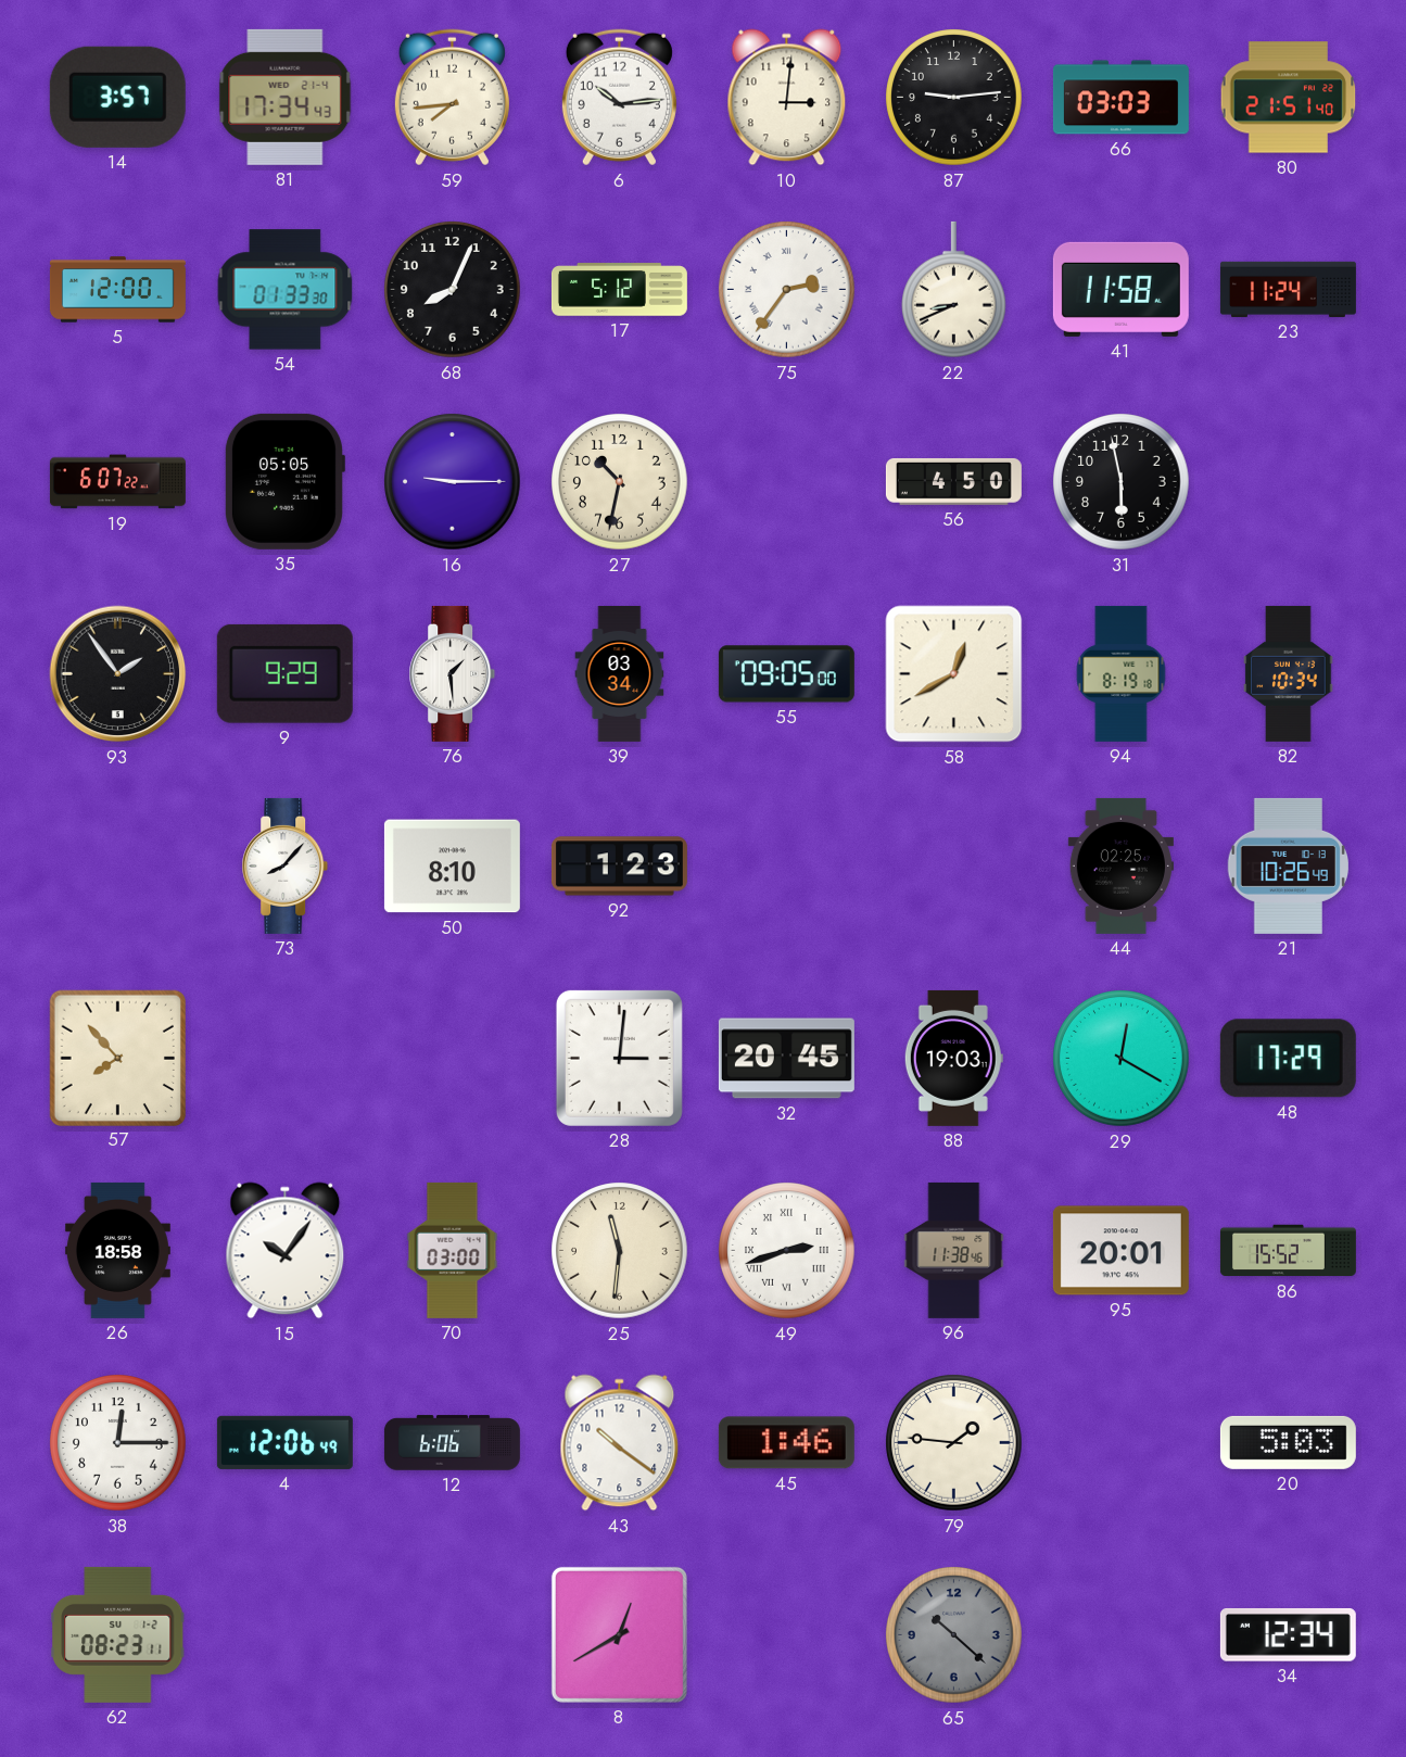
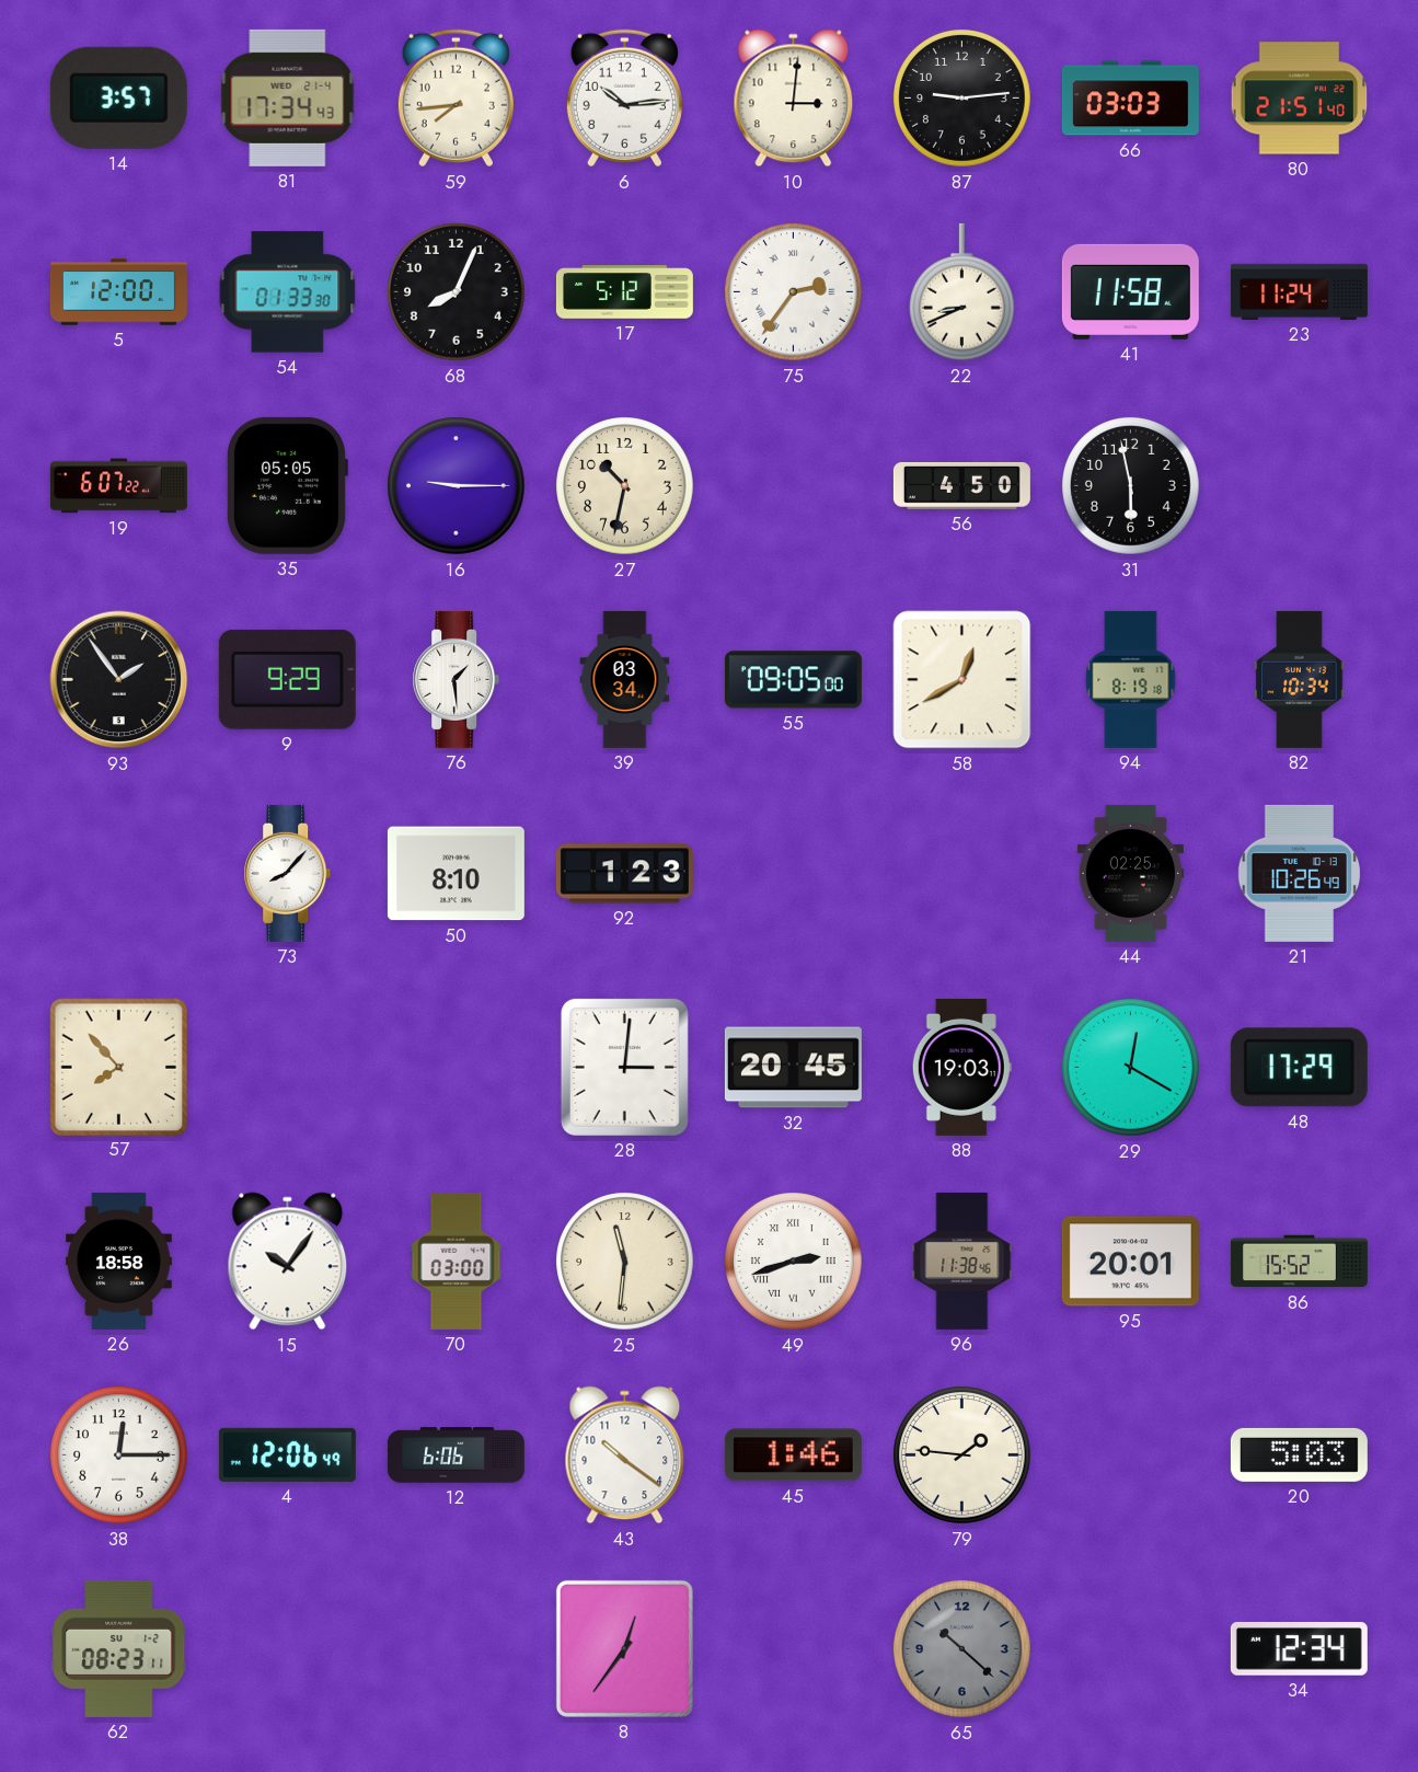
8: 12:40 -> 12:36
